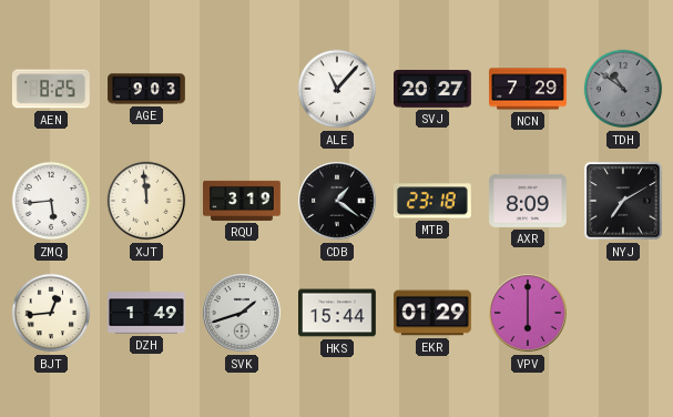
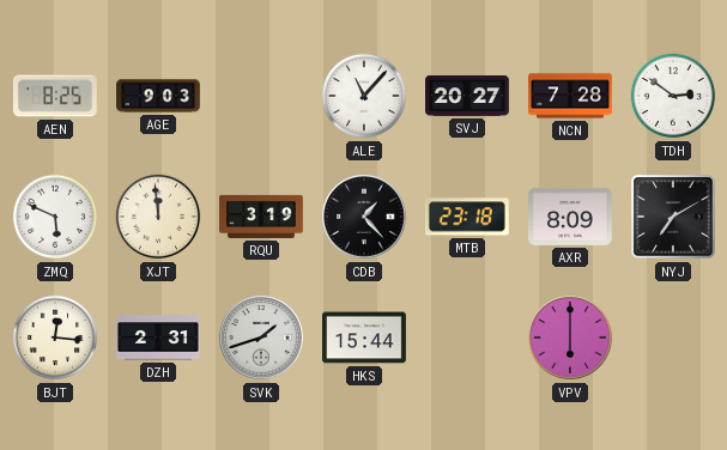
NCN: 7:29 -> 7:28
TDH: 10:51 -> 2:51
TDH dial: grey -> white
ZMQ: 5:44 -> 5:49
CDB: 1:21 -> 1:23
BJT: 12:44 -> 12:16
DZH: 1:49 -> 2:31
EKR: 01:29 -> none
